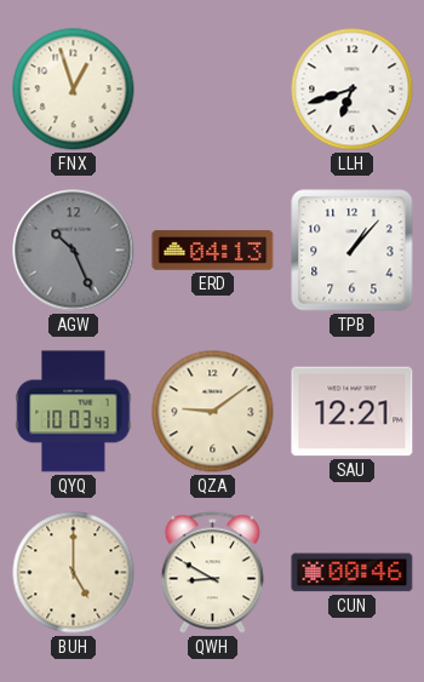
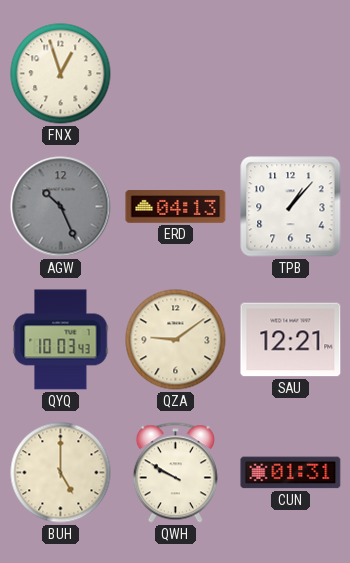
LLH: 6:42 -> none
QWH: 8:50 -> 9:50
CUN: 00:46 -> 01:31
